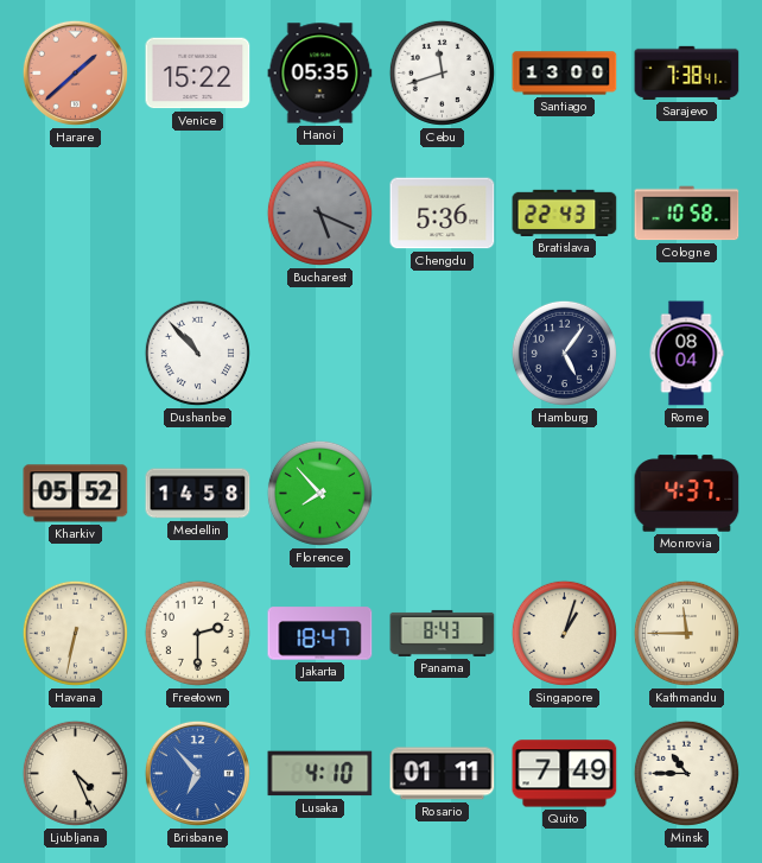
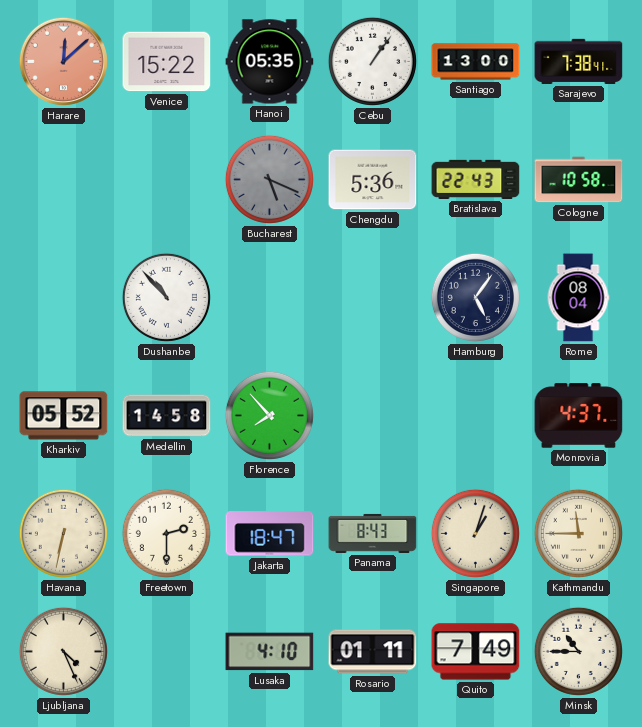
Harare: 1:38 -> 12:08
Cebu: 11:42 -> 1:06
Brisbane: 6:53 -> none
